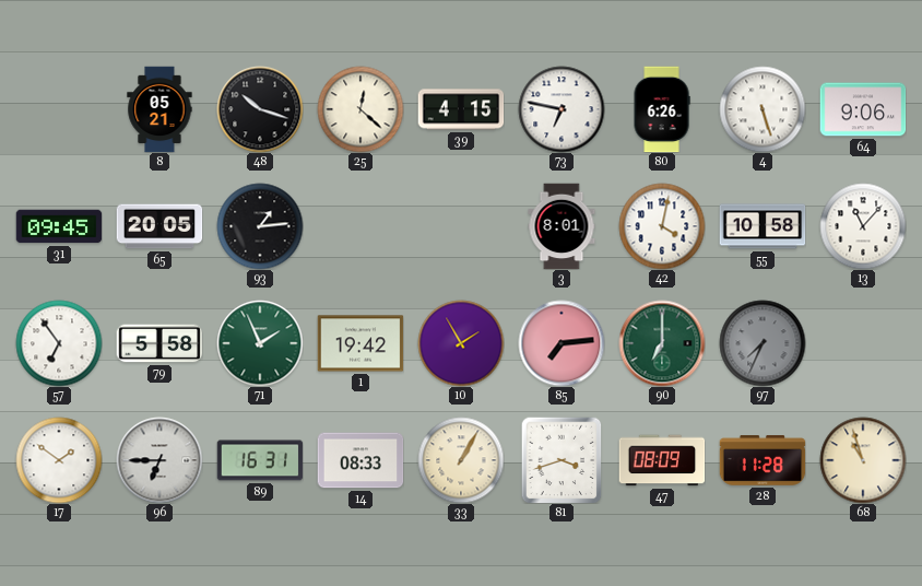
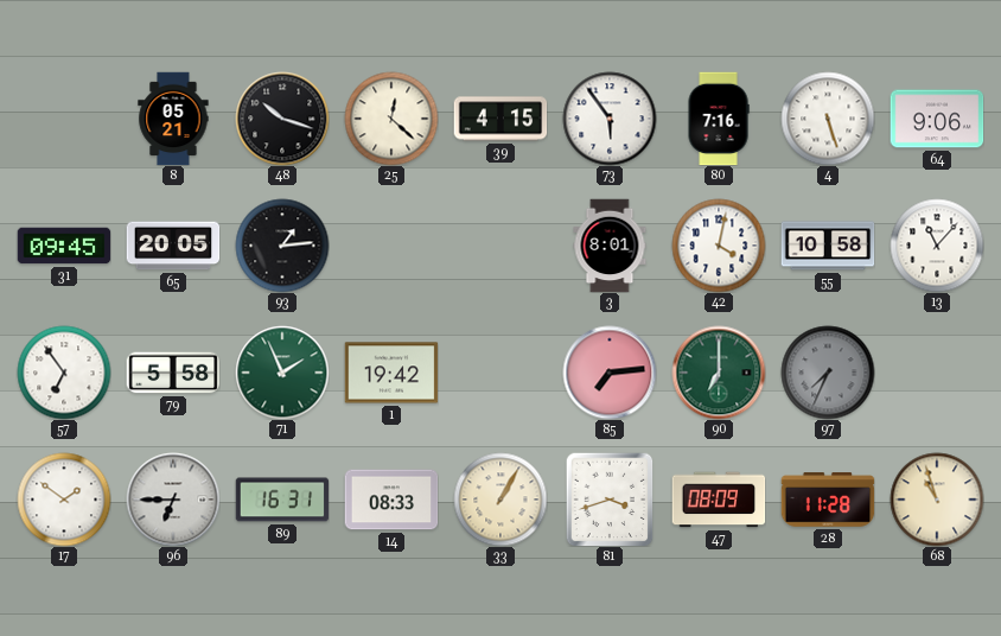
73: 6:47 -> 5:54
80: 6:26 -> 7:16
10: 1:55 -> none
